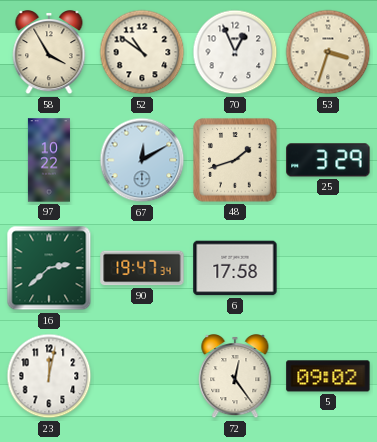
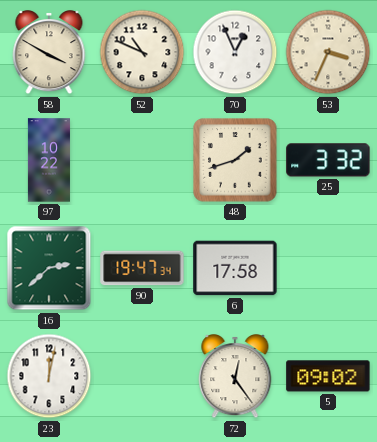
58: 3:55 -> 3:50
52: 10:51 -> 10:49
53: 3:33 -> 3:34
67: 12:10 -> none
25: 3:29 -> 3:32
